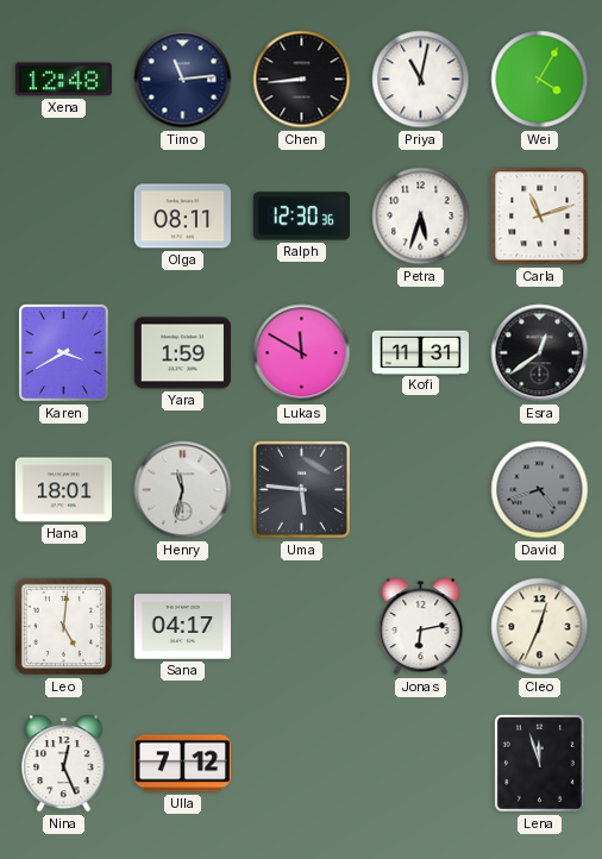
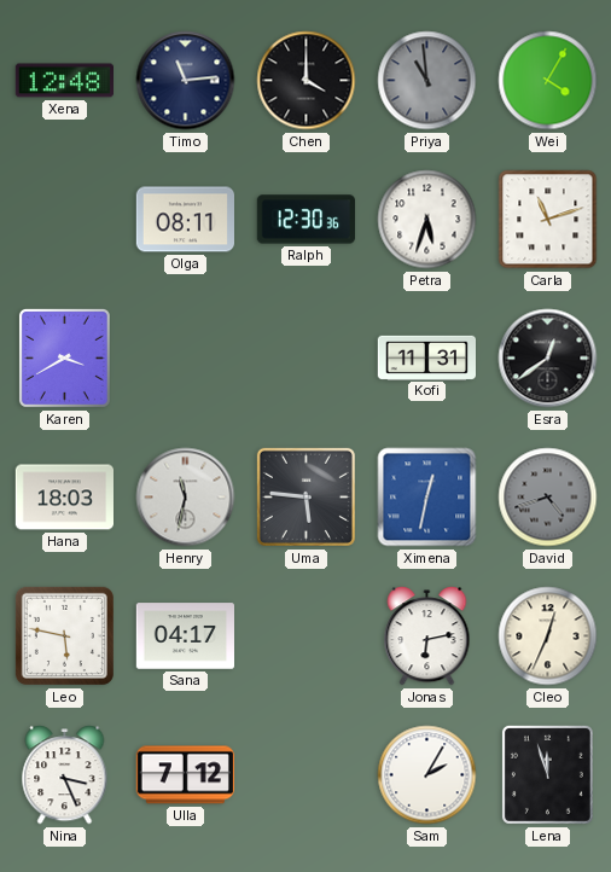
Chen: 8:44 -> 4:00
Priya: 11:02 -> 10:59
Priya dial: white -> grey
Yara: 1:59 -> none
Lukas: 11:50 -> none
Hana: 18:01 -> 18:03
Ximena: none -> 12:32
Leo: 5:01 -> 5:47
Nina: 12:26 -> 3:26
Sam: none -> 2:05
